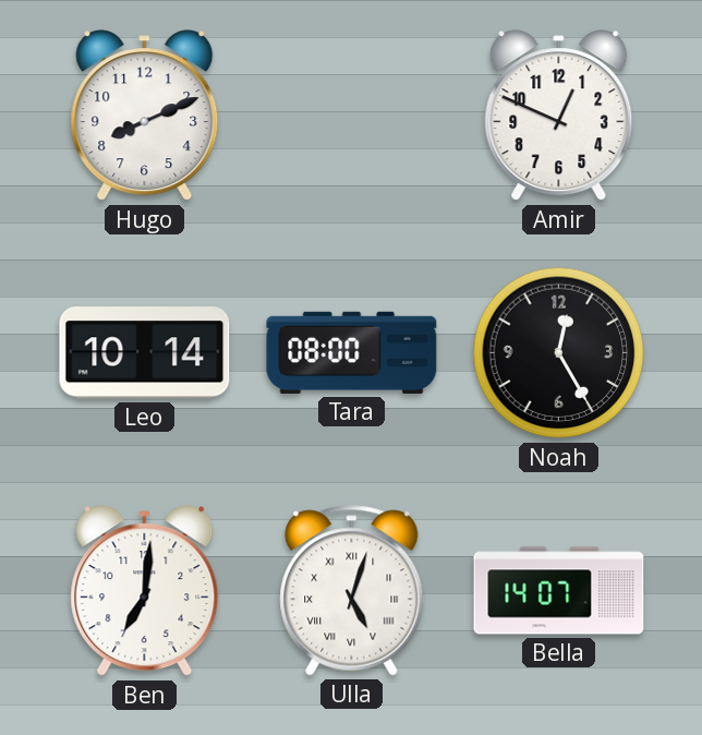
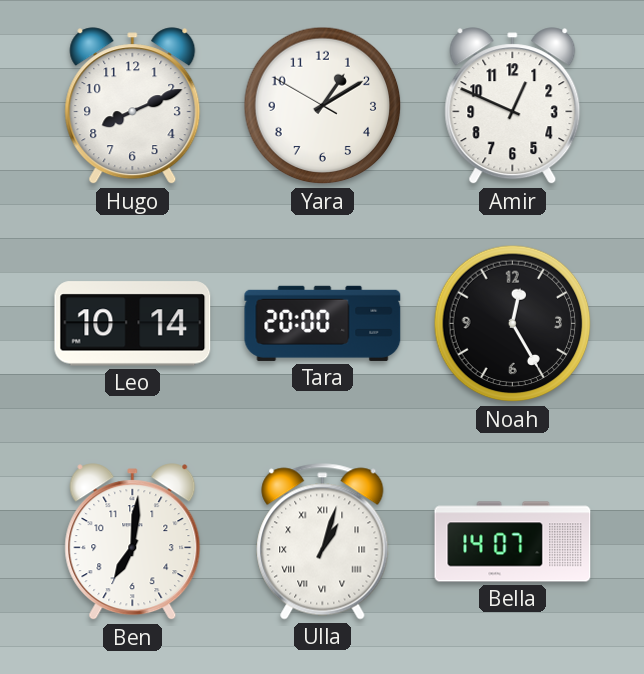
Yara: none -> 1:09
Tara: 08:00 -> 20:00
Ulla: 5:03 -> 1:03
